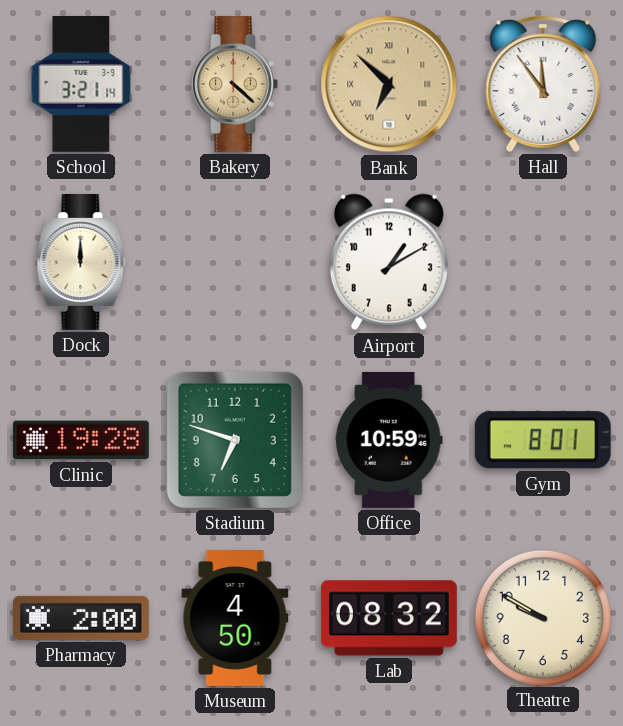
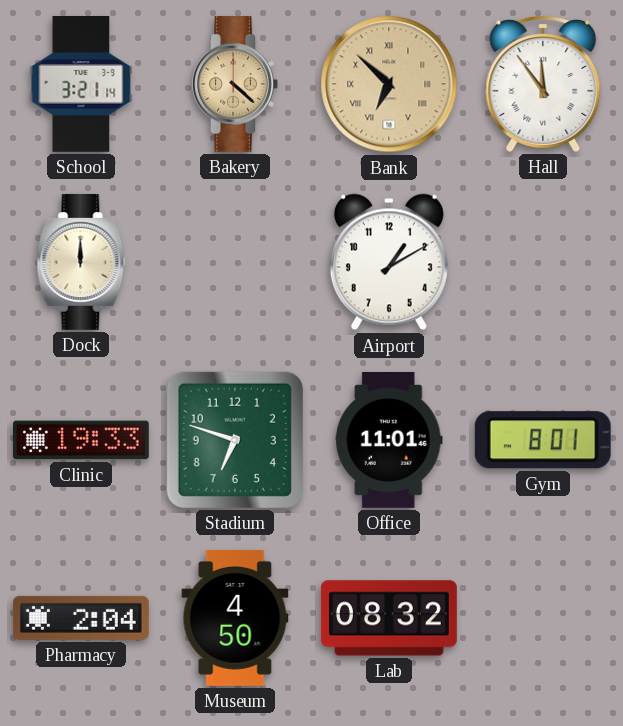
Clinic: 19:28 -> 19:33
Office: 10:59 -> 11:01
Pharmacy: 2:00 -> 2:04
Theatre: 9:50 -> none
